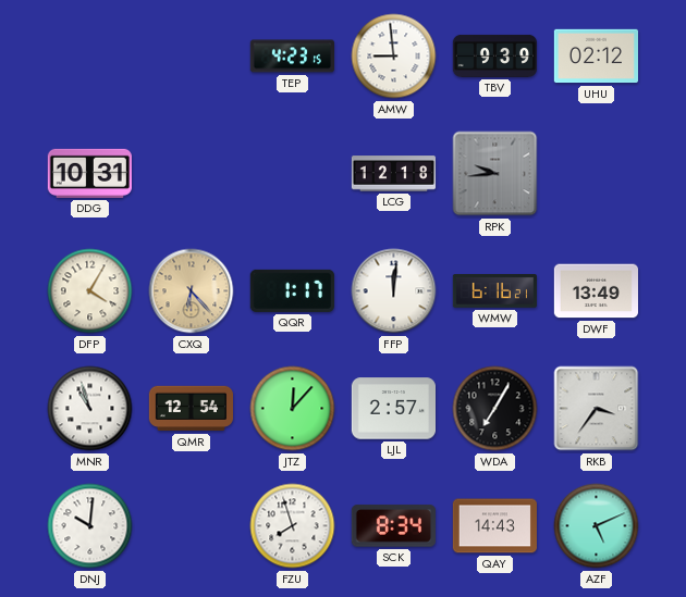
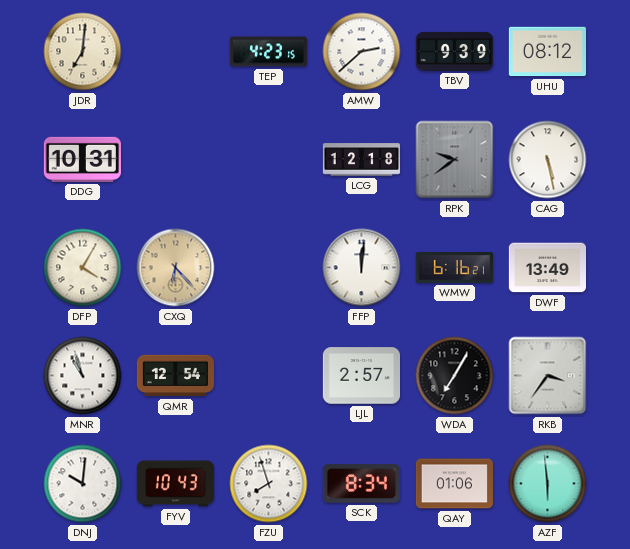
JDR: none -> 7:01
AMW: 8:59 -> 2:38
UHU: 02:12 -> 08:12
RPK: 9:44 -> 9:39
CAG: none -> 5:28
QQR: 1:17 -> none
JTZ: 12:07 -> none
FYV: none -> 10:43
QAY: 14:43 -> 01:06
AZF: 5:11 -> 5:59
